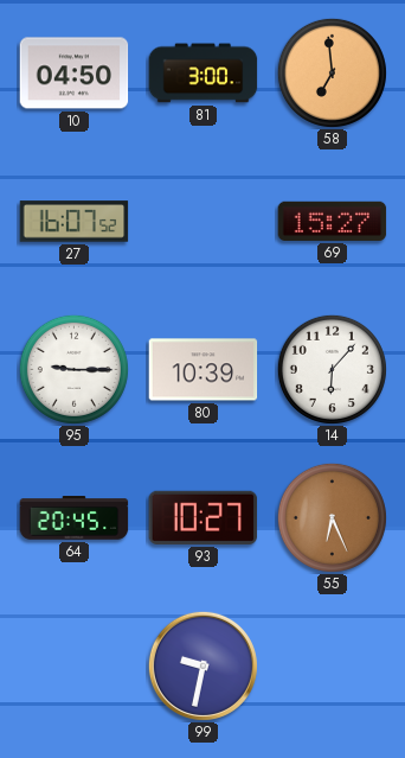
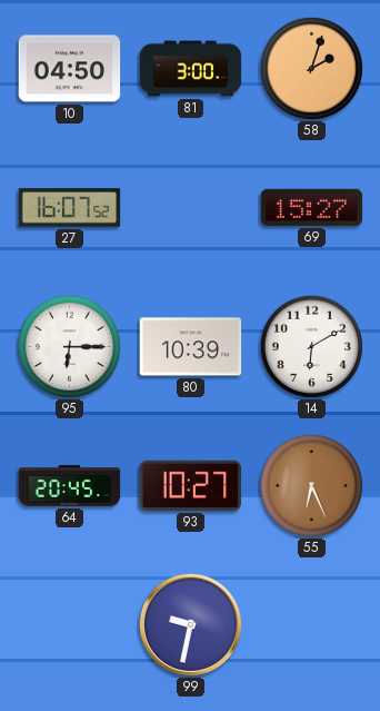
58: 6:59 -> 2:03
95: 9:15 -> 6:15
14: 6:07 -> 6:10
